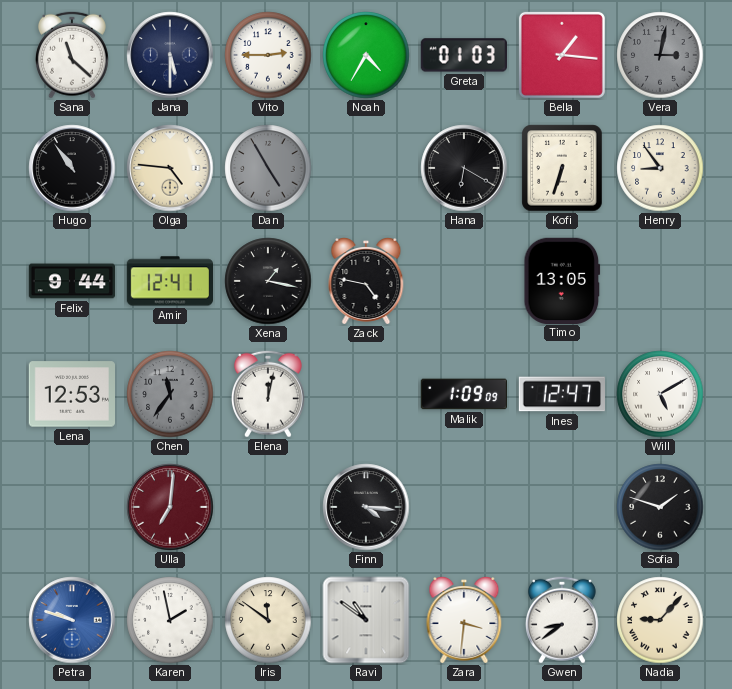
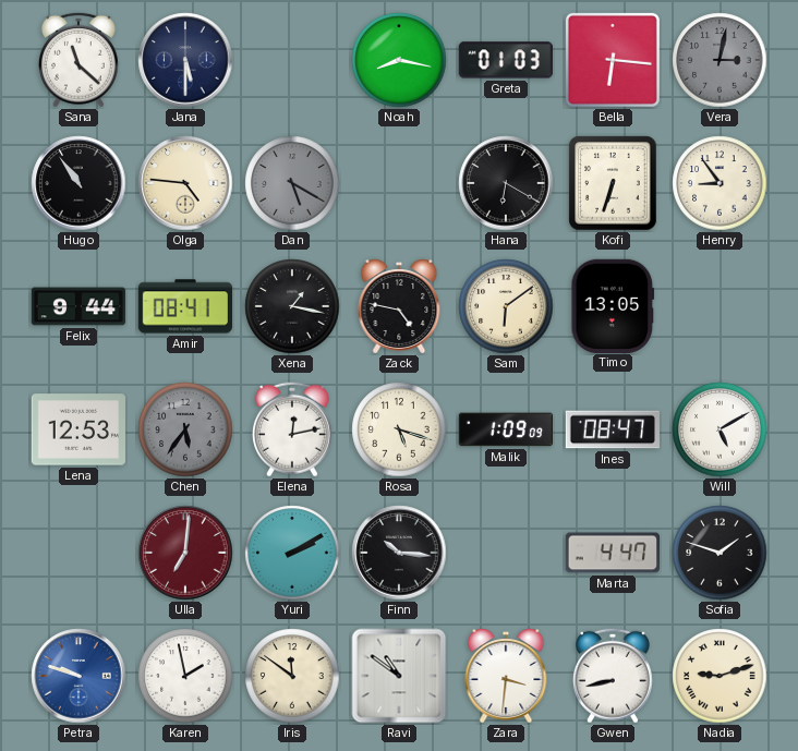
Vito: 2:45 -> none
Noah: 4:35 -> 8:17
Bella: 1:16 -> 6:16
Dan: 4:55 -> 5:20
Amir: 12:41 -> 08:41
Sam: none -> 6:09
Chen: 11:36 -> 5:36
Elena: 12:02 -> 12:13
Rosa: none -> 5:18
Ines: 12:47 -> 08:47
Yuri: none -> 2:10
Finn: 4:16 -> 10:16
Marta: none -> 4:47
Gwen: 8:39 -> 8:43
Nadia: 9:07 -> 9:12
